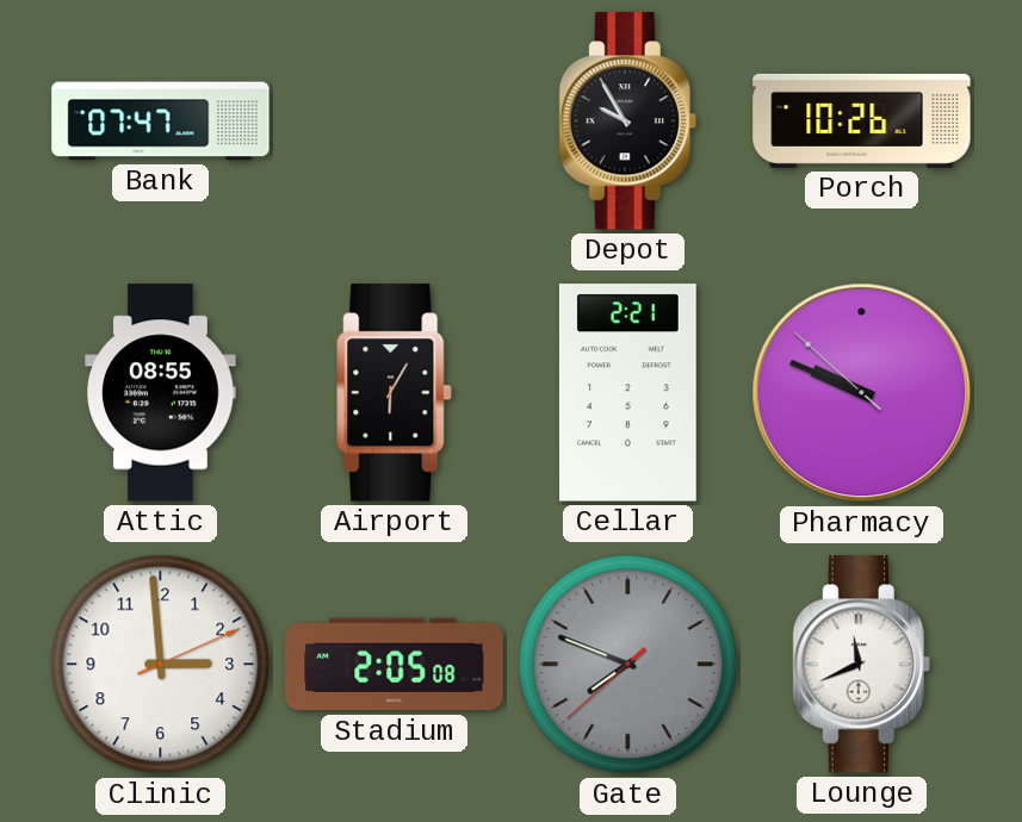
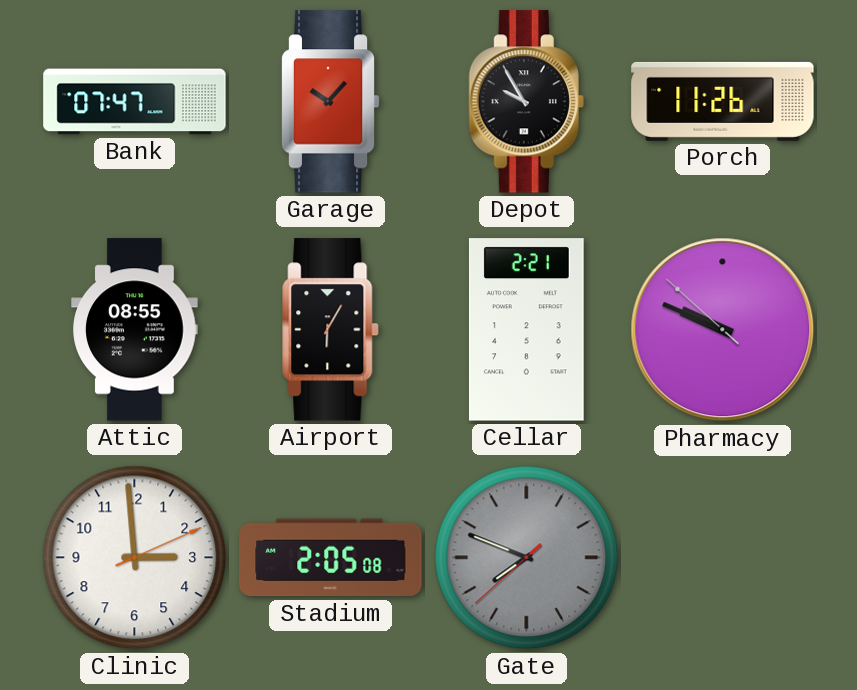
Garage: none -> 10:07
Porch: 10:26 -> 11:26
Lounge: 11:41 -> none
